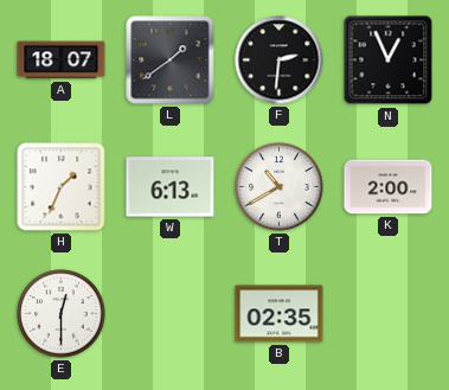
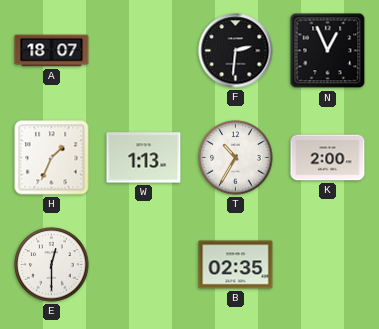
L: 1:39 -> none
W: 6:13 -> 1:13
T: 10:40 -> 10:35
